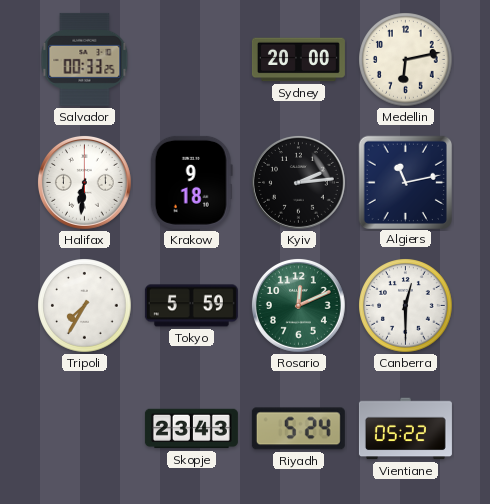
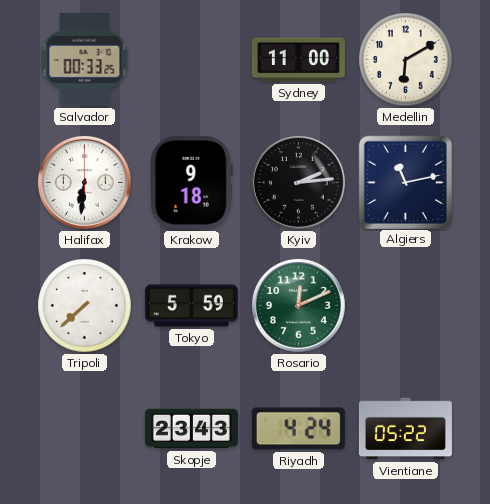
Sydney: 20:00 -> 11:00
Medellin: 6:13 -> 6:10
Tripoli: 7:35 -> 7:38
Canberra: 12:30 -> none
Riyadh: 5:24 -> 4:24
